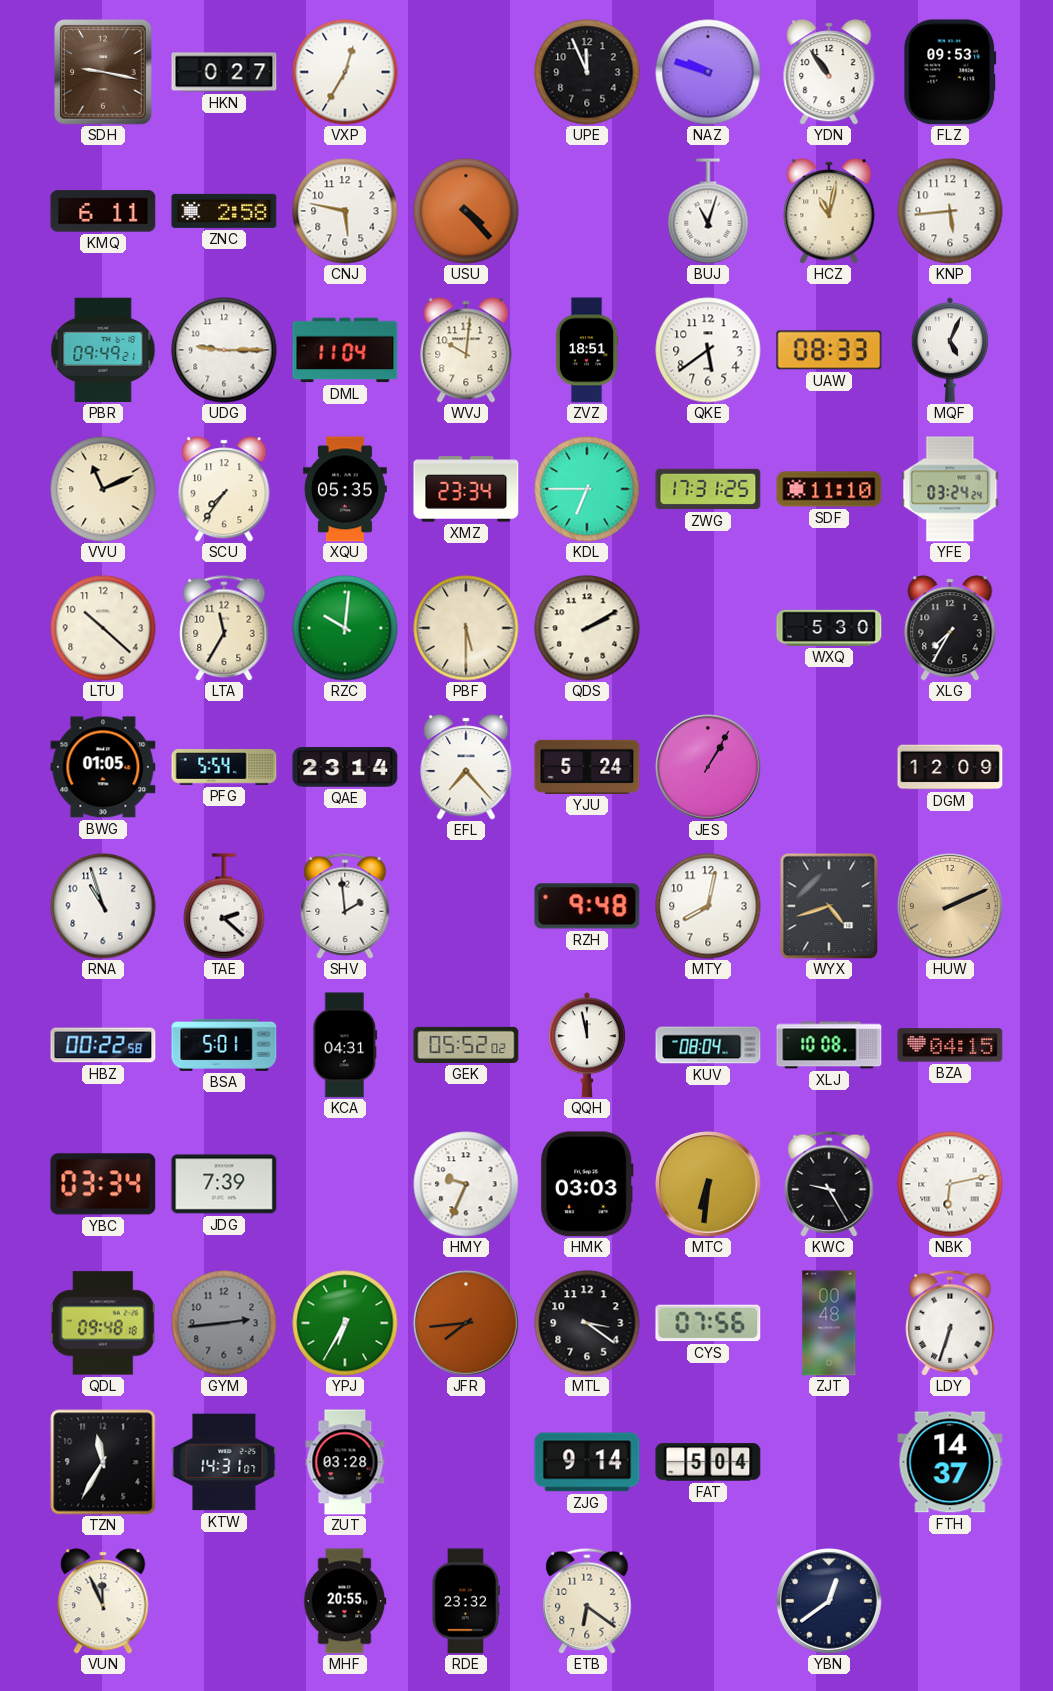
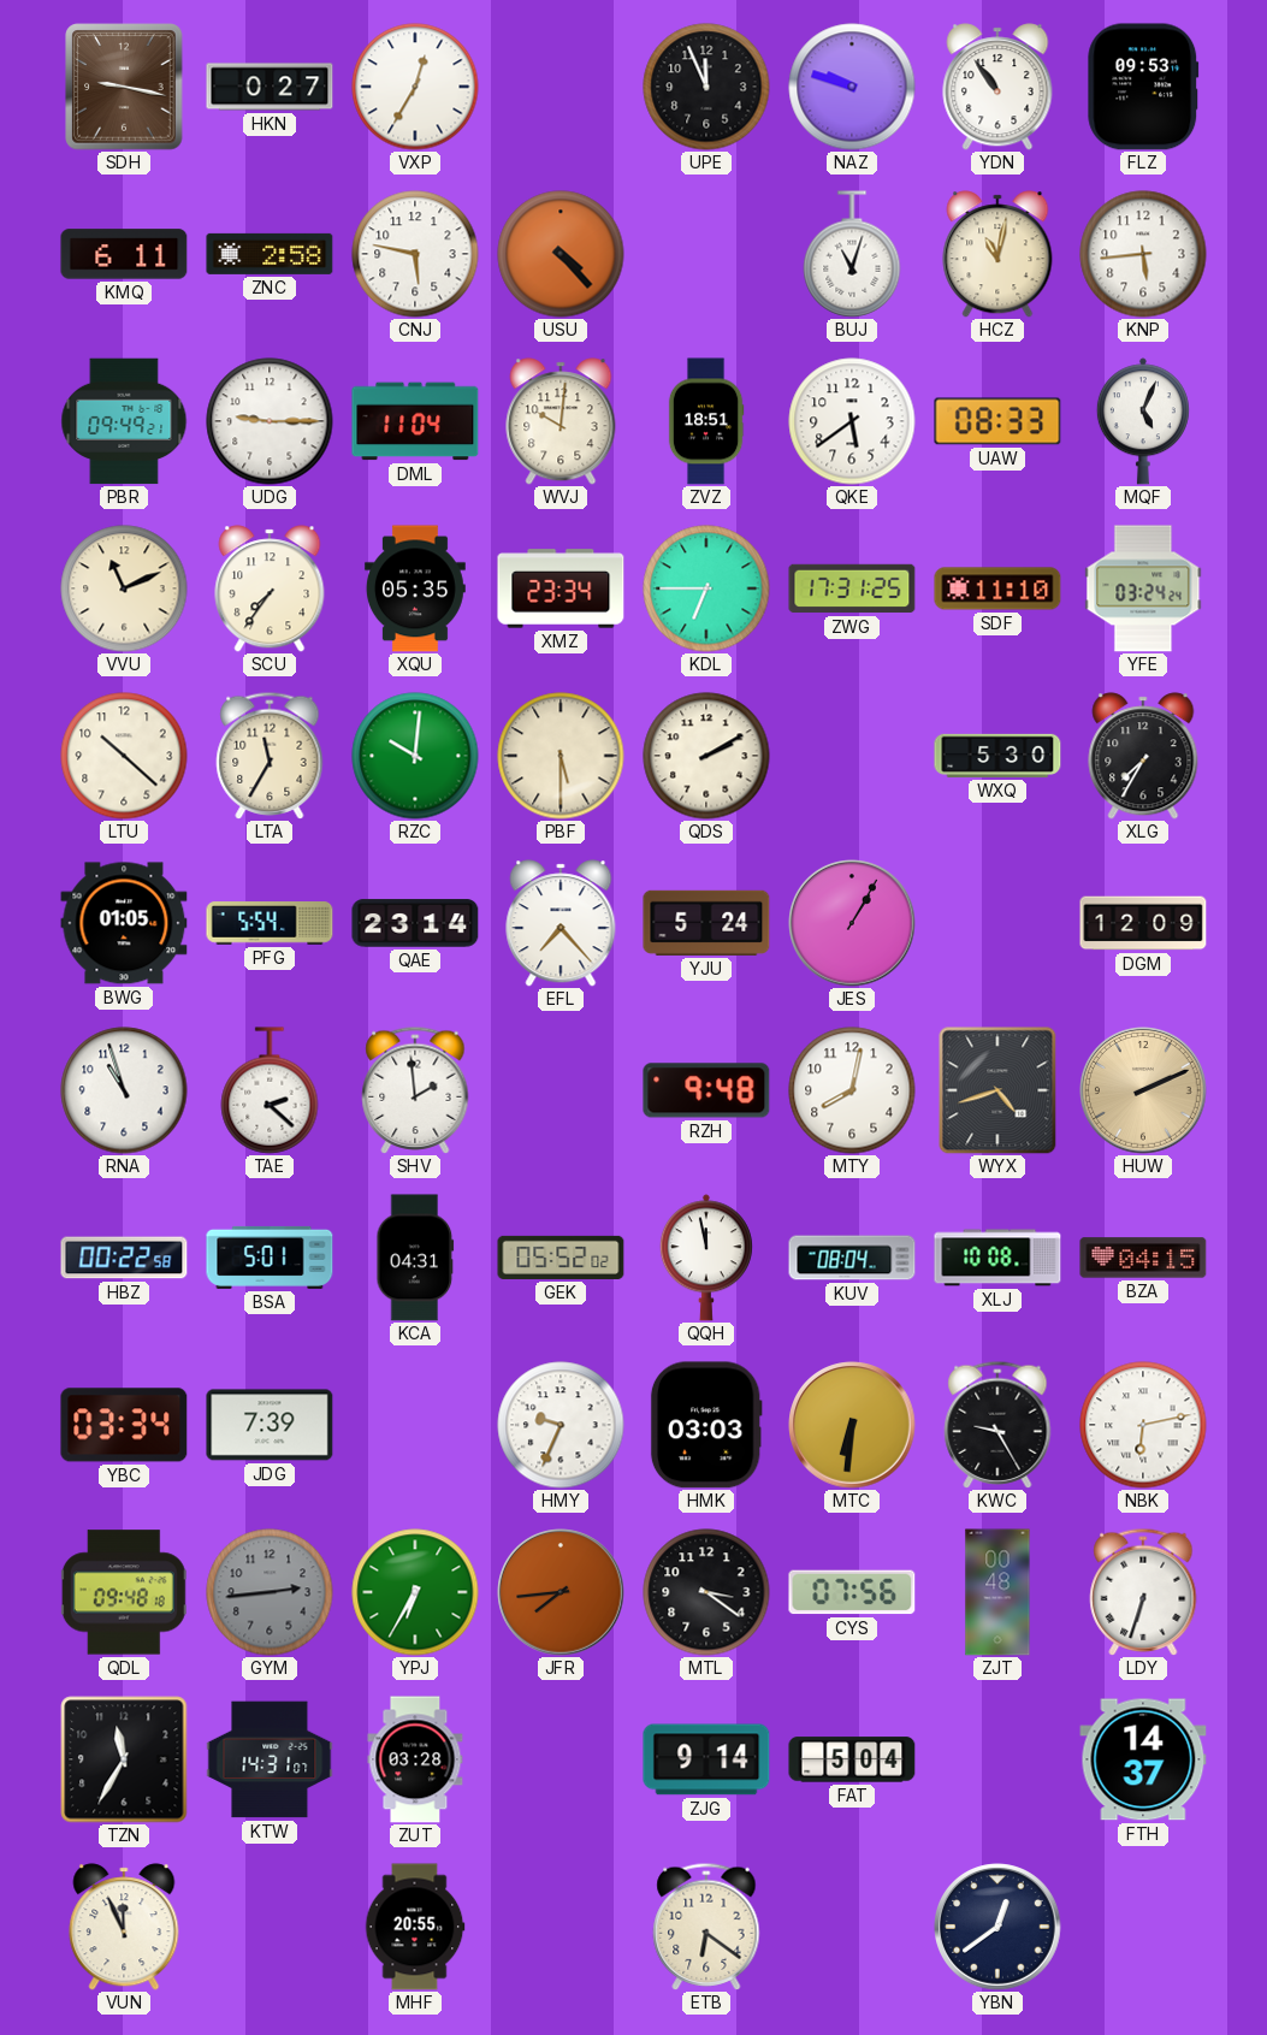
RDE: 23:32 -> none
